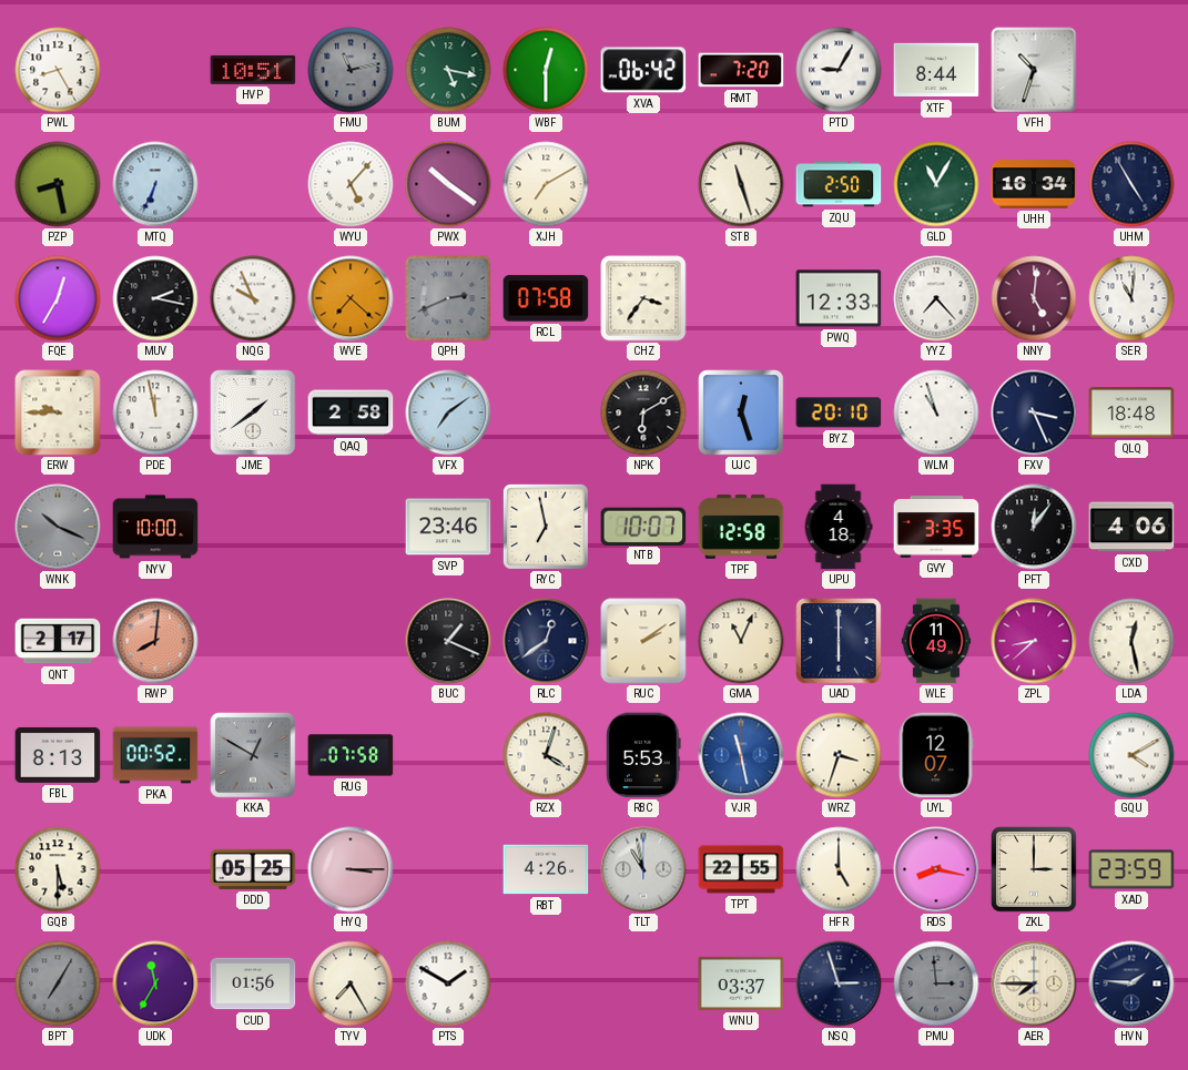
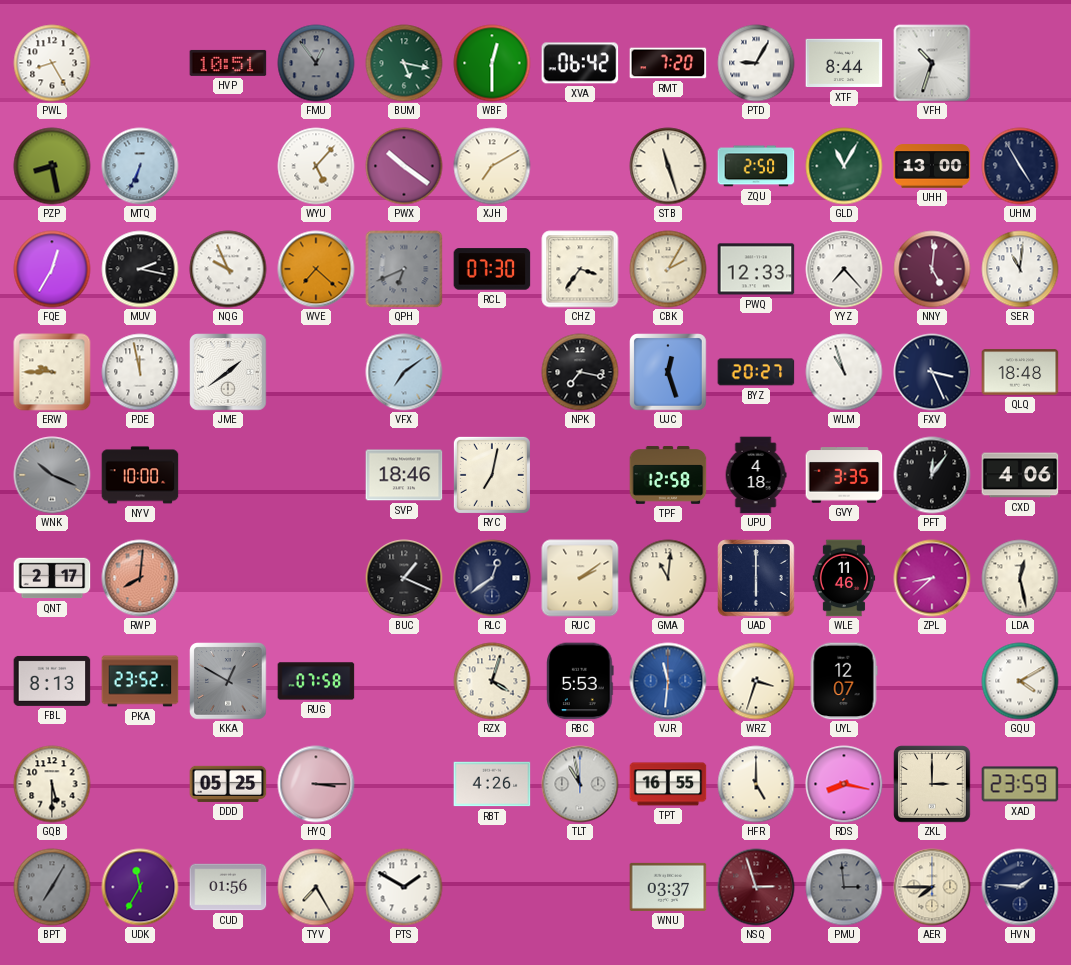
FMU: 11:13 -> 12:54
UHH: 16:34 -> 13:00
QPH: 2:41 -> 6:41
RCL: 07:58 -> 07:30
CBK: none -> 2:05
QAQ: 2:58 -> none
NPK: 6:10 -> 7:17
BYZ: 20:10 -> 20:27
SVP: 23:46 -> 18:46
RYC: 6:58 -> 7:02
NTB: 10:07 -> none
GMA: 11:04 -> 11:01
WLE: 11:49 -> 11:46
PKA: 00:52 -> 23:52
VJR: 11:28 -> 11:31
TPT: 22:55 -> 16:55
NSQ dial: navy -> burgundy
